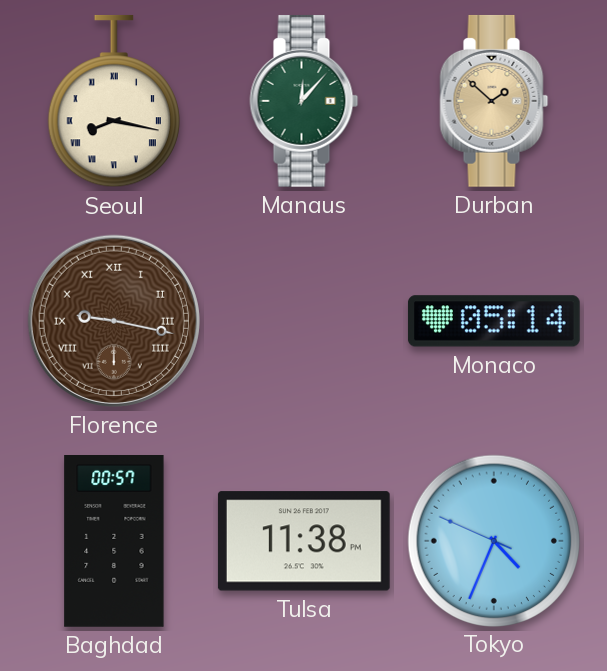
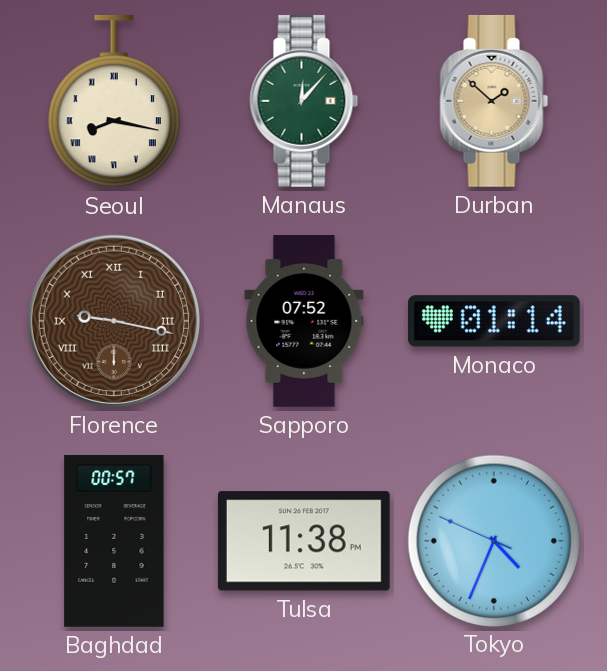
Sapporo: none -> 07:52
Monaco: 05:14 -> 01:14
